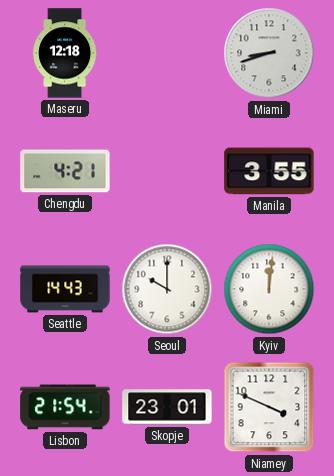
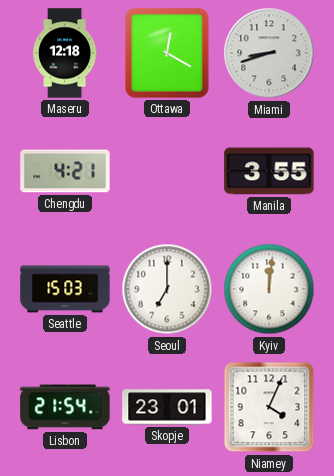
Ottawa: none -> 12:20
Seattle: 14:43 -> 15:03
Seoul: 10:00 -> 7:00
Niamey: 3:49 -> 4:04
